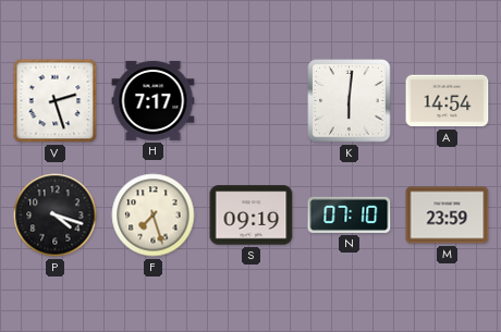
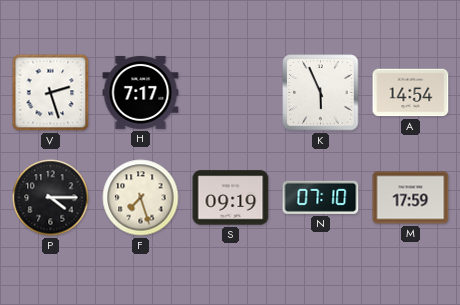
K: 6:01 -> 5:56
P: 4:18 -> 4:15
M: 23:59 -> 17:59
